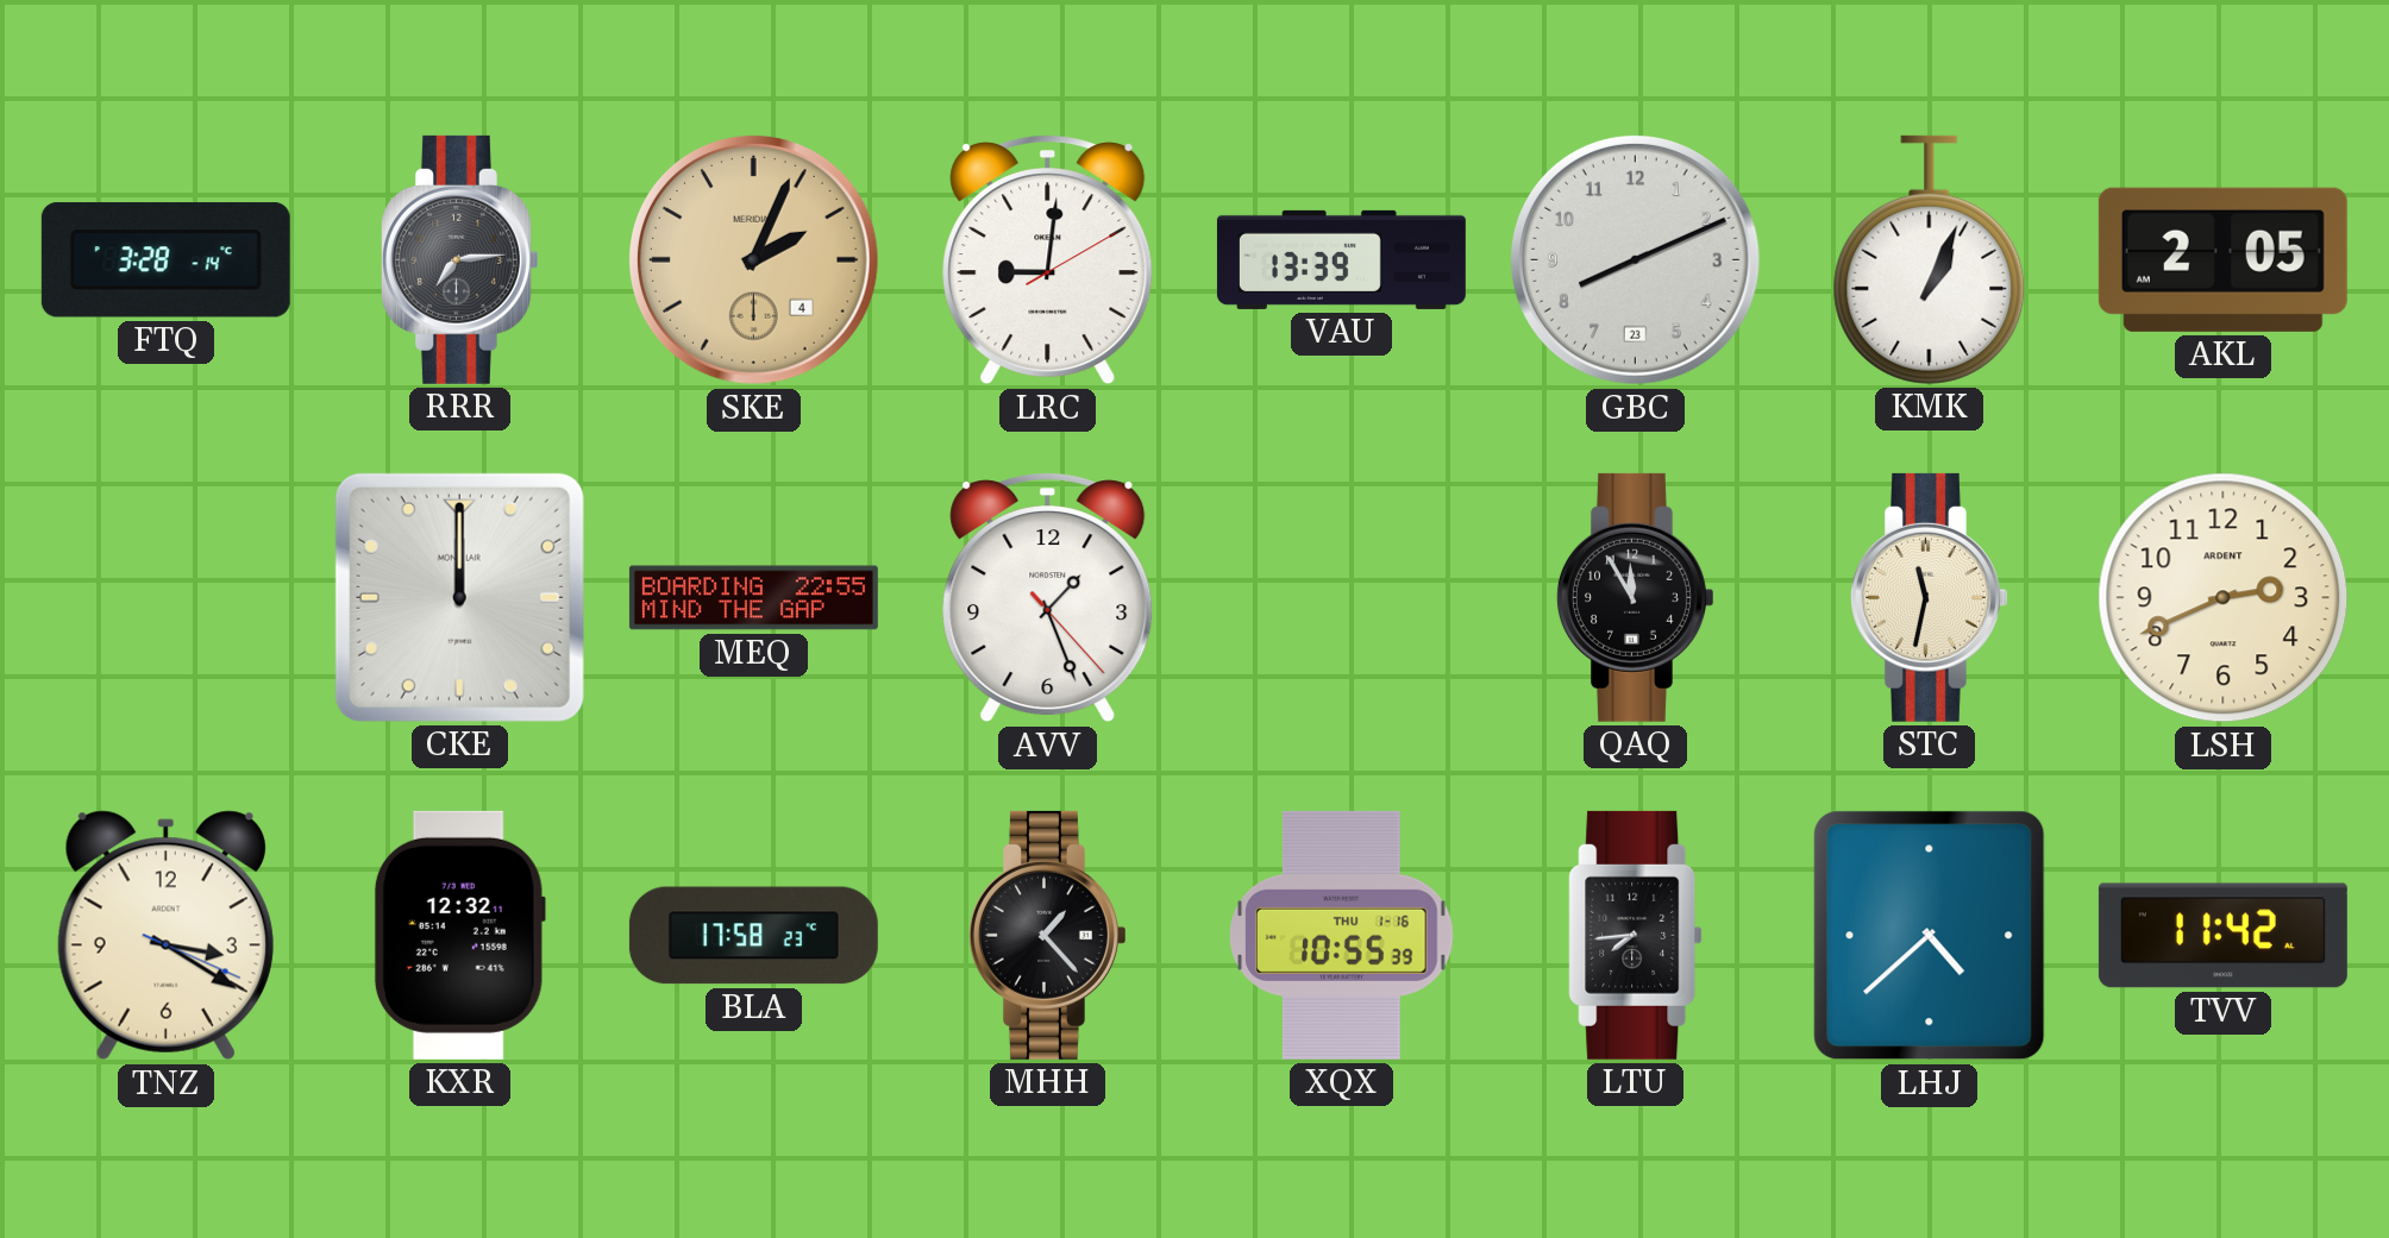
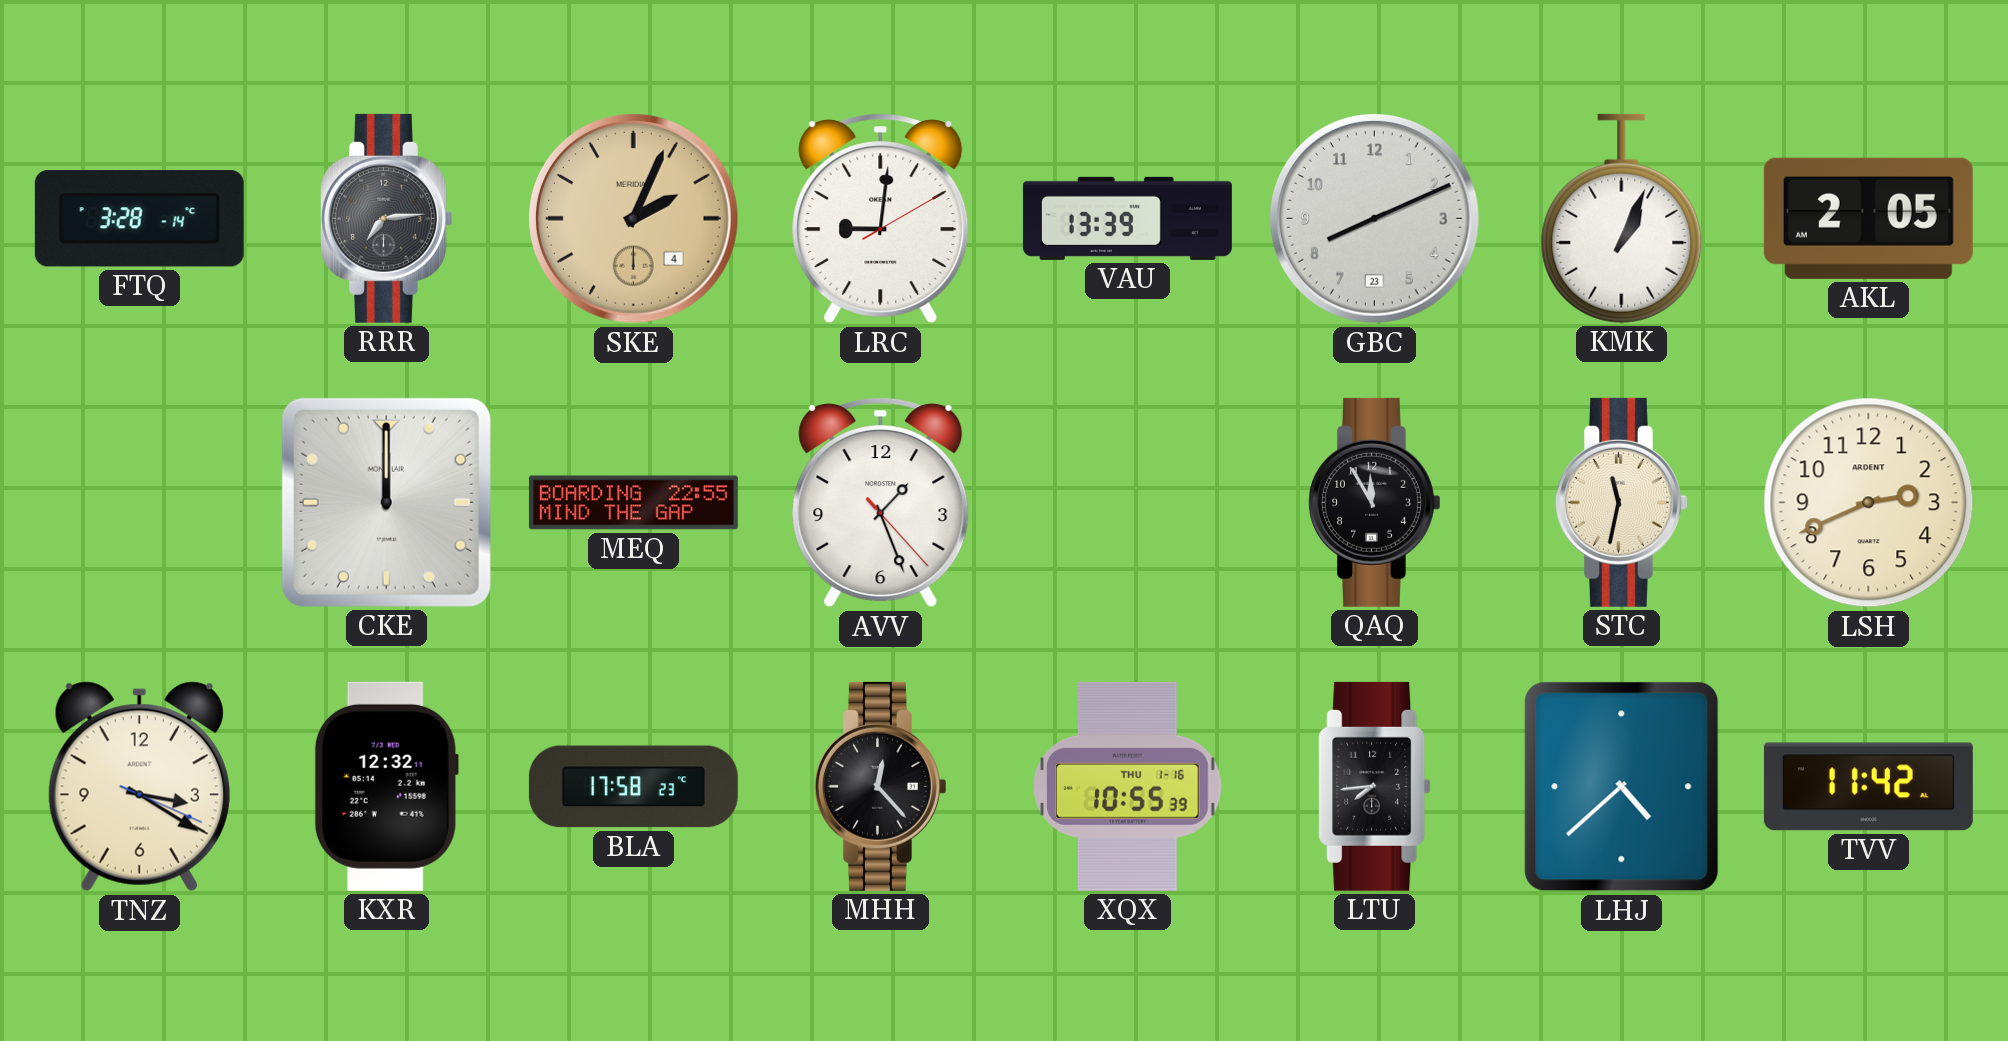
MHH: 1:23 -> 12:23
